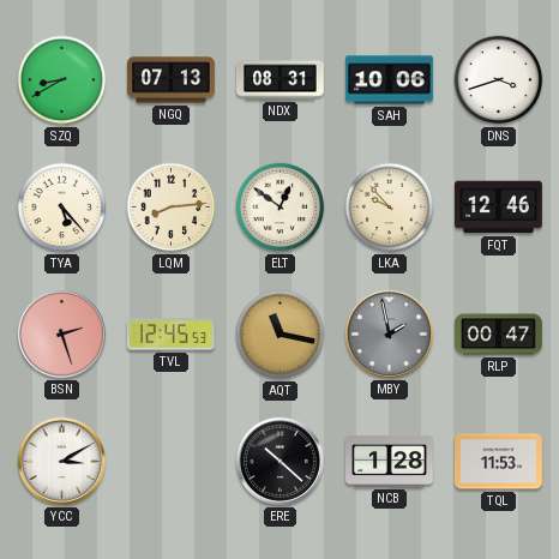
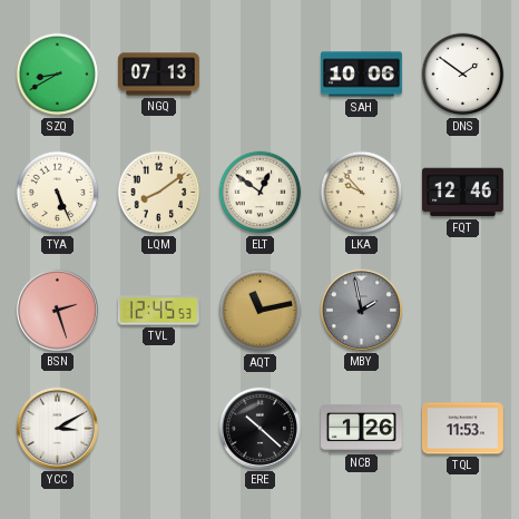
NDX: 08:31 -> none
DNS: 3:42 -> 1:51
TYA: 5:23 -> 5:26
LQM: 8:14 -> 8:09
AQT: 11:17 -> 11:13
RLP: 00:47 -> none
NCB: 1:28 -> 1:26
